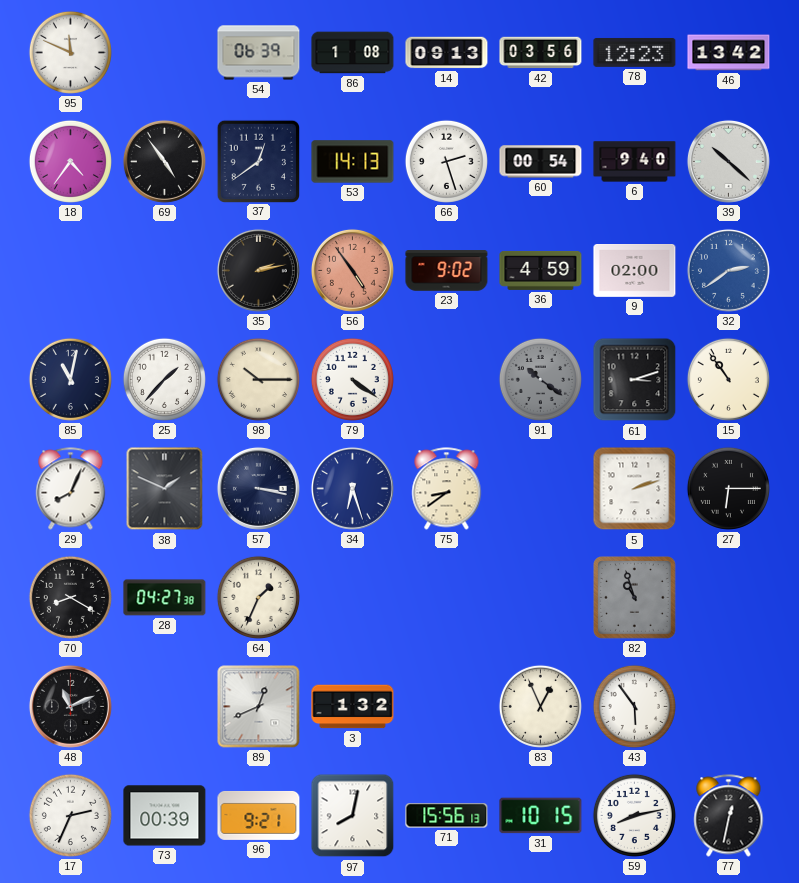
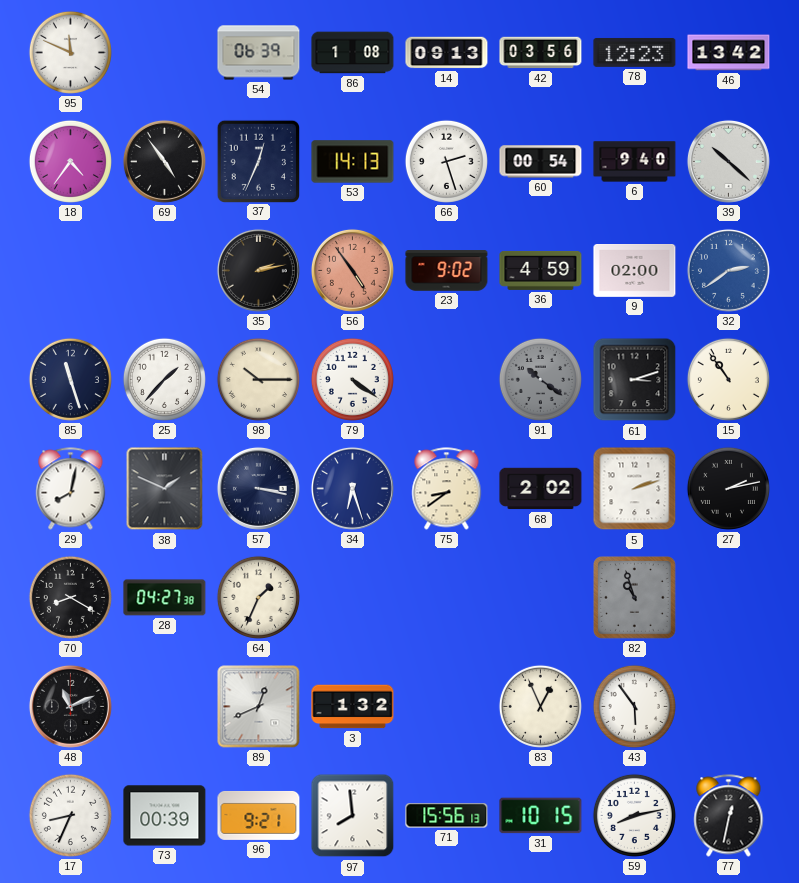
37: 12:39 -> 12:34
85: 11:02 -> 11:27
29: 8:04 -> 8:02
68: none -> 2:02
27: 6:15 -> 2:13
17: 2:34 -> 8:34
97: 8:02 -> 7:59
